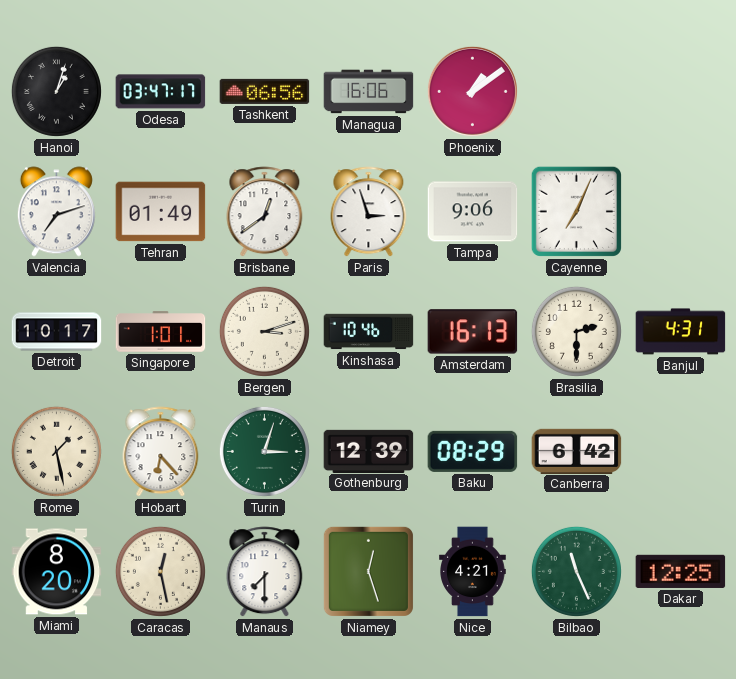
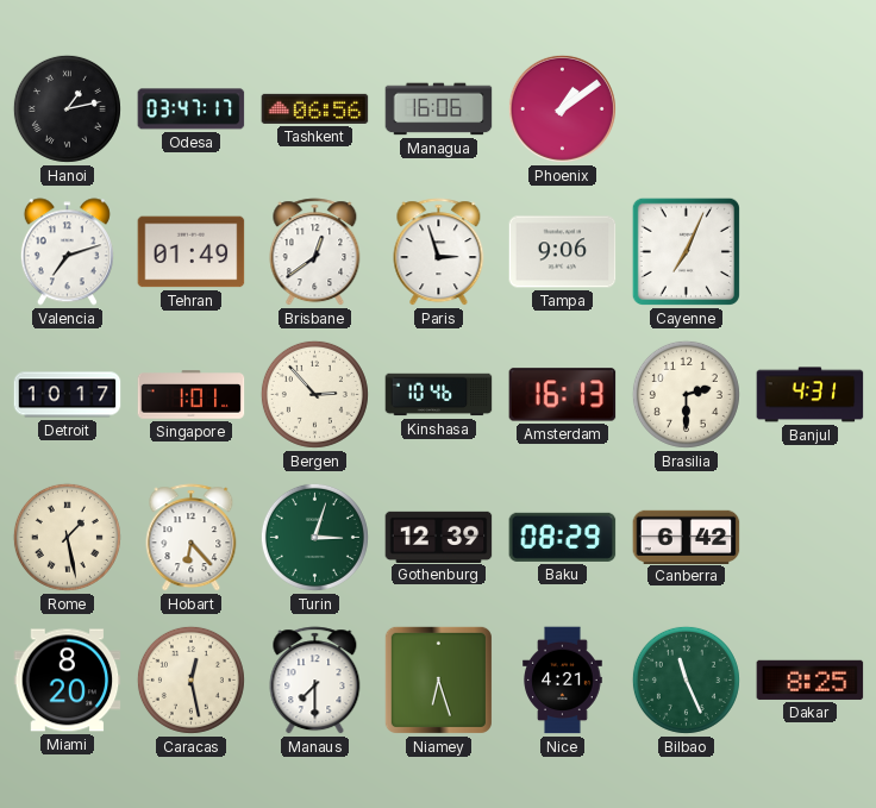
Hanoi: 1:03 -> 1:13
Bergen: 3:12 -> 2:53
Niamey: 12:27 -> 6:27
Dakar: 12:25 -> 8:25
